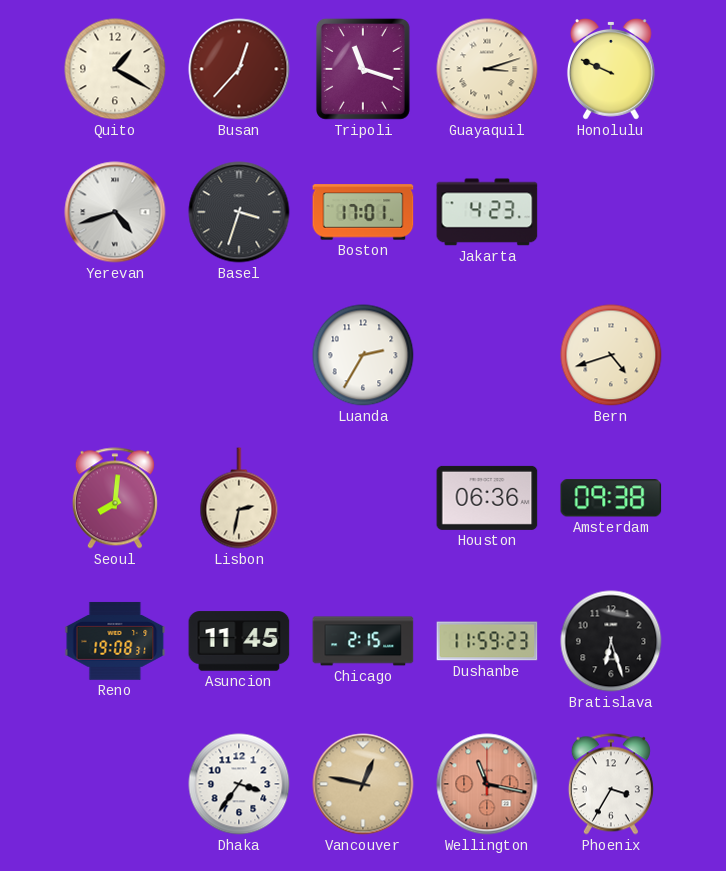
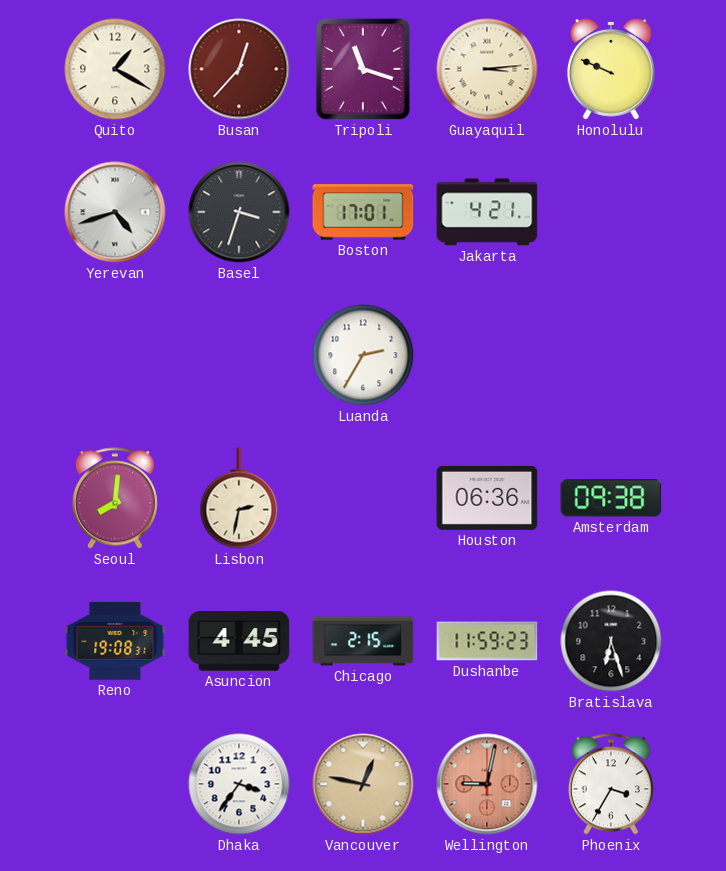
Guayaquil: 3:12 -> 3:14
Jakarta: 4:23 -> 4:21
Bern: 4:42 -> none
Asuncion: 11:45 -> 4:45
Wellington: 11:17 -> 9:02
